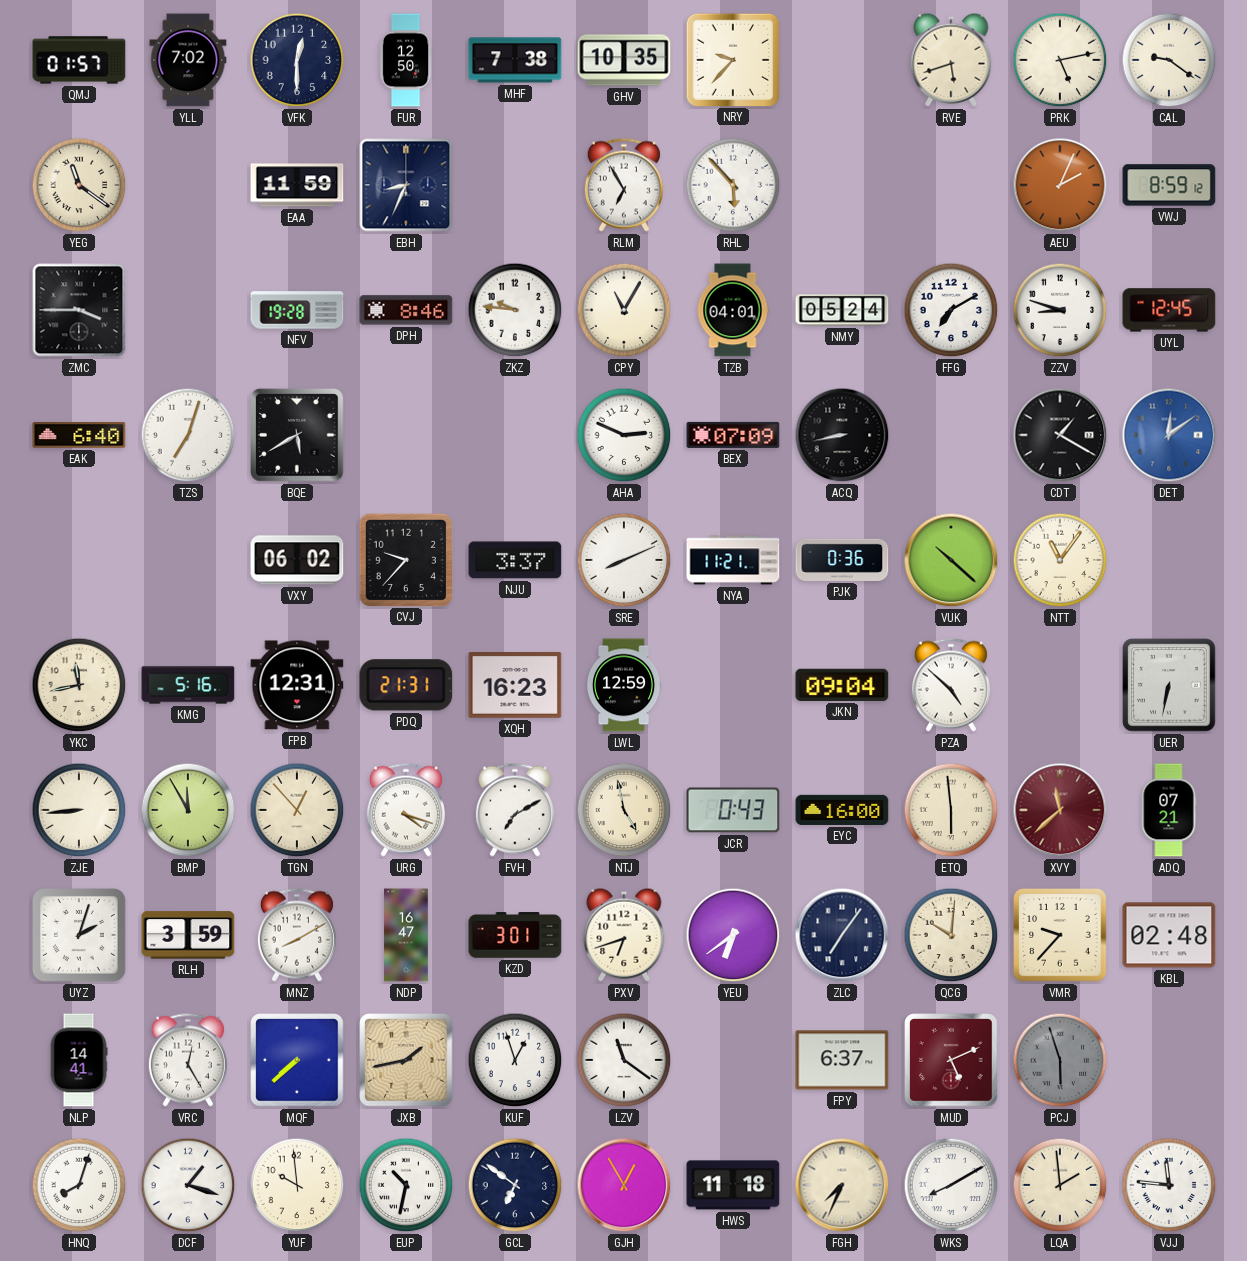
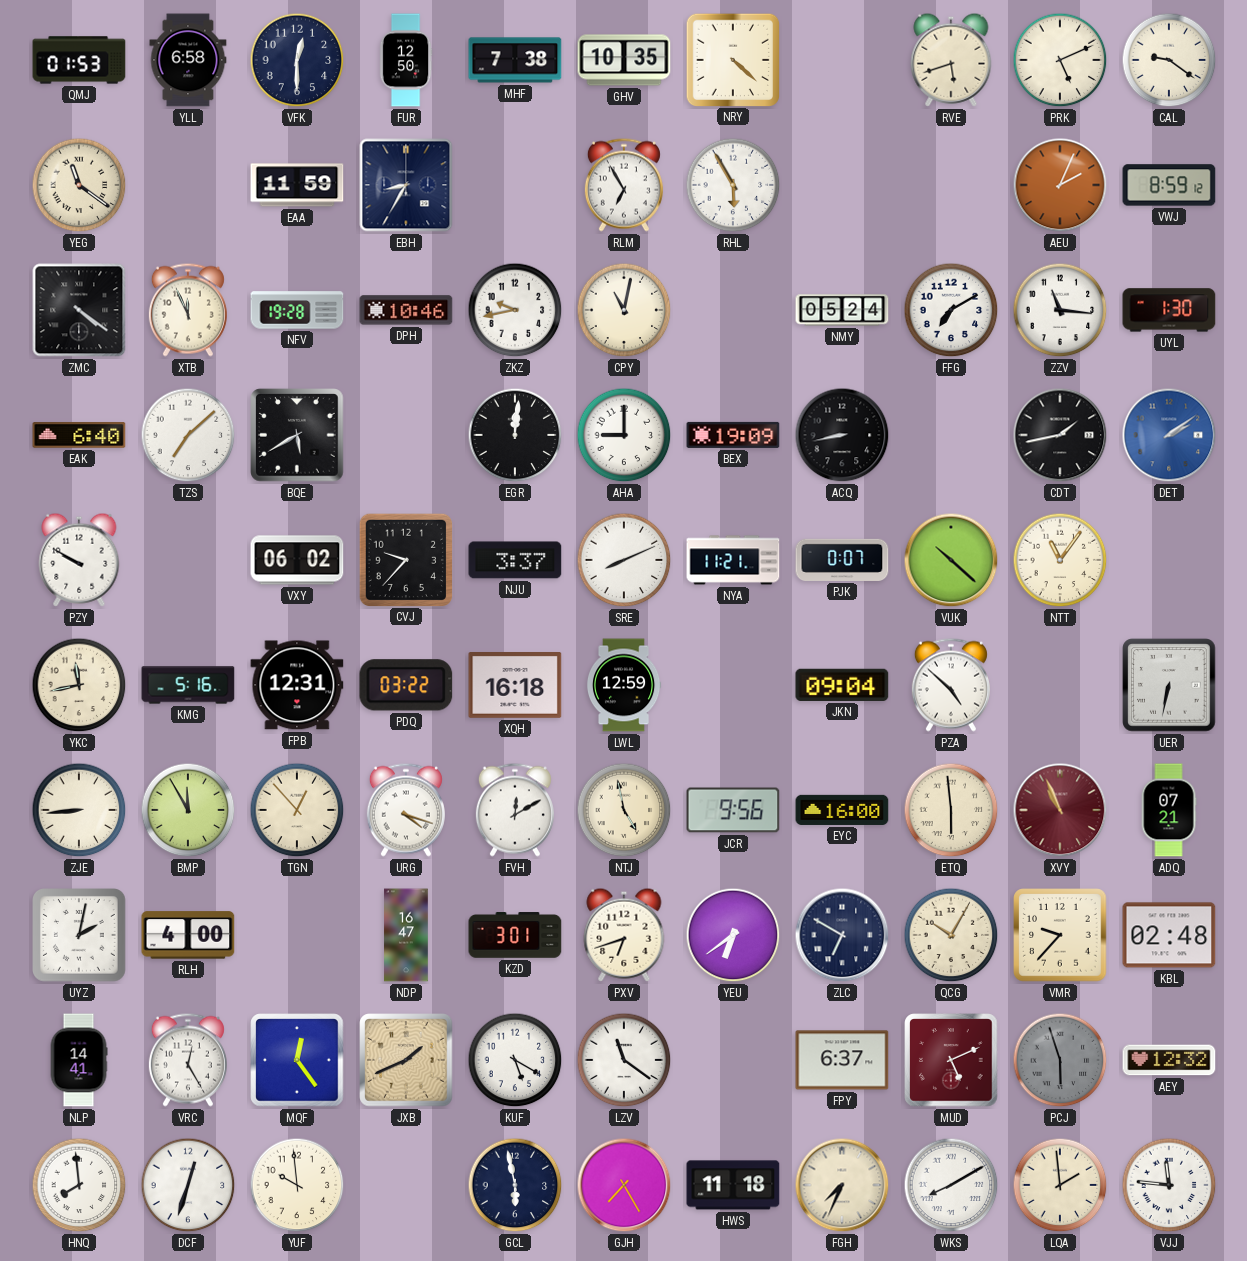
QMJ: 01:57 -> 01:53
YLL: 7:02 -> 6:58
NRY: 9:37 -> 4:22
PRK: 5:13 -> 5:11
EBH: 8:34 -> 8:35
RHL: 5:53 -> 5:55
ZMC: 3:45 -> 4:21
XTB: none -> 11:56
DPH: 8:46 -> 10:46
ZKZ: 9:46 -> 9:43
CPY: 11:05 -> 11:02
TZB: 04:01 -> none
ZZV: 8:48 -> 11:16
UYL: 12:45 -> 1:30
TZS: 7:03 -> 7:08
EGR: none -> 12:01
AHA: 2:49 -> 9:00
BEX: 07:09 -> 19:09
CDT: 1:20 -> 1:43
DET: 12:09 -> 2:09
PZY: none -> 9:50
PJK: 0:36 -> 0:07
PDQ: 21:31 -> 03:22
XQH: 16:23 -> 16:18
FVH: 7:10 -> 12:10
JCR: 0:43 -> 9:56
XVY: 11:38 -> 10:56
UYZ: 2:03 -> 2:02
RLH: 3:59 -> 4:00
MNZ: 8:10 -> none
ZLC: 7:06 -> 6:50
QCG: 10:01 -> 10:05
MQF: 7:38 -> 12:24
JXB: 1:43 -> 1:41
KUF: 12:57 -> 5:20
AEY: none -> 12:32
HNQ: 8:03 -> 7:59
DCF: 1:18 -> 12:33
EUP: 10:32 -> none
GCL: 6:51 -> 5:58
GJH: 12:55 -> 7:25
